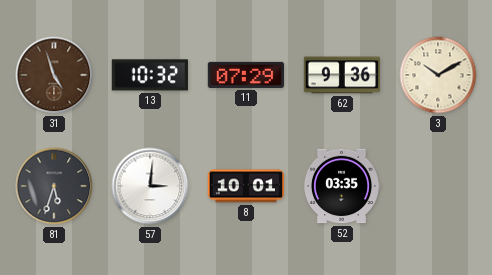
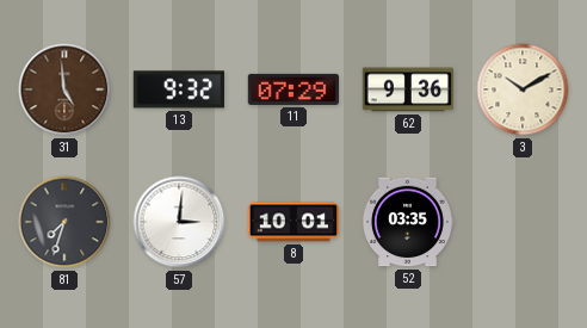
31: 4:57 -> 4:59
13: 10:32 -> 9:32
81: 5:33 -> 7:33
